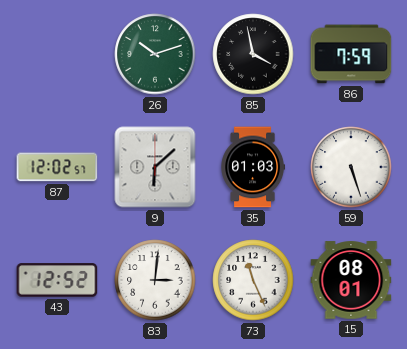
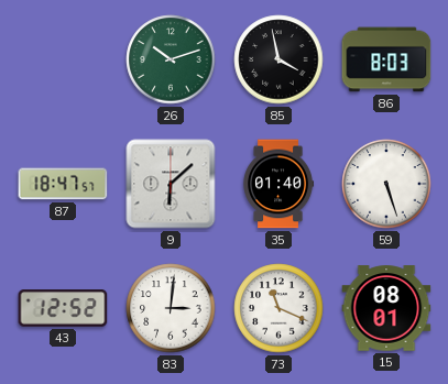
86: 7:59 -> 8:03
87: 12:02 -> 18:47
35: 01:03 -> 01:40
73: 11:26 -> 11:19
